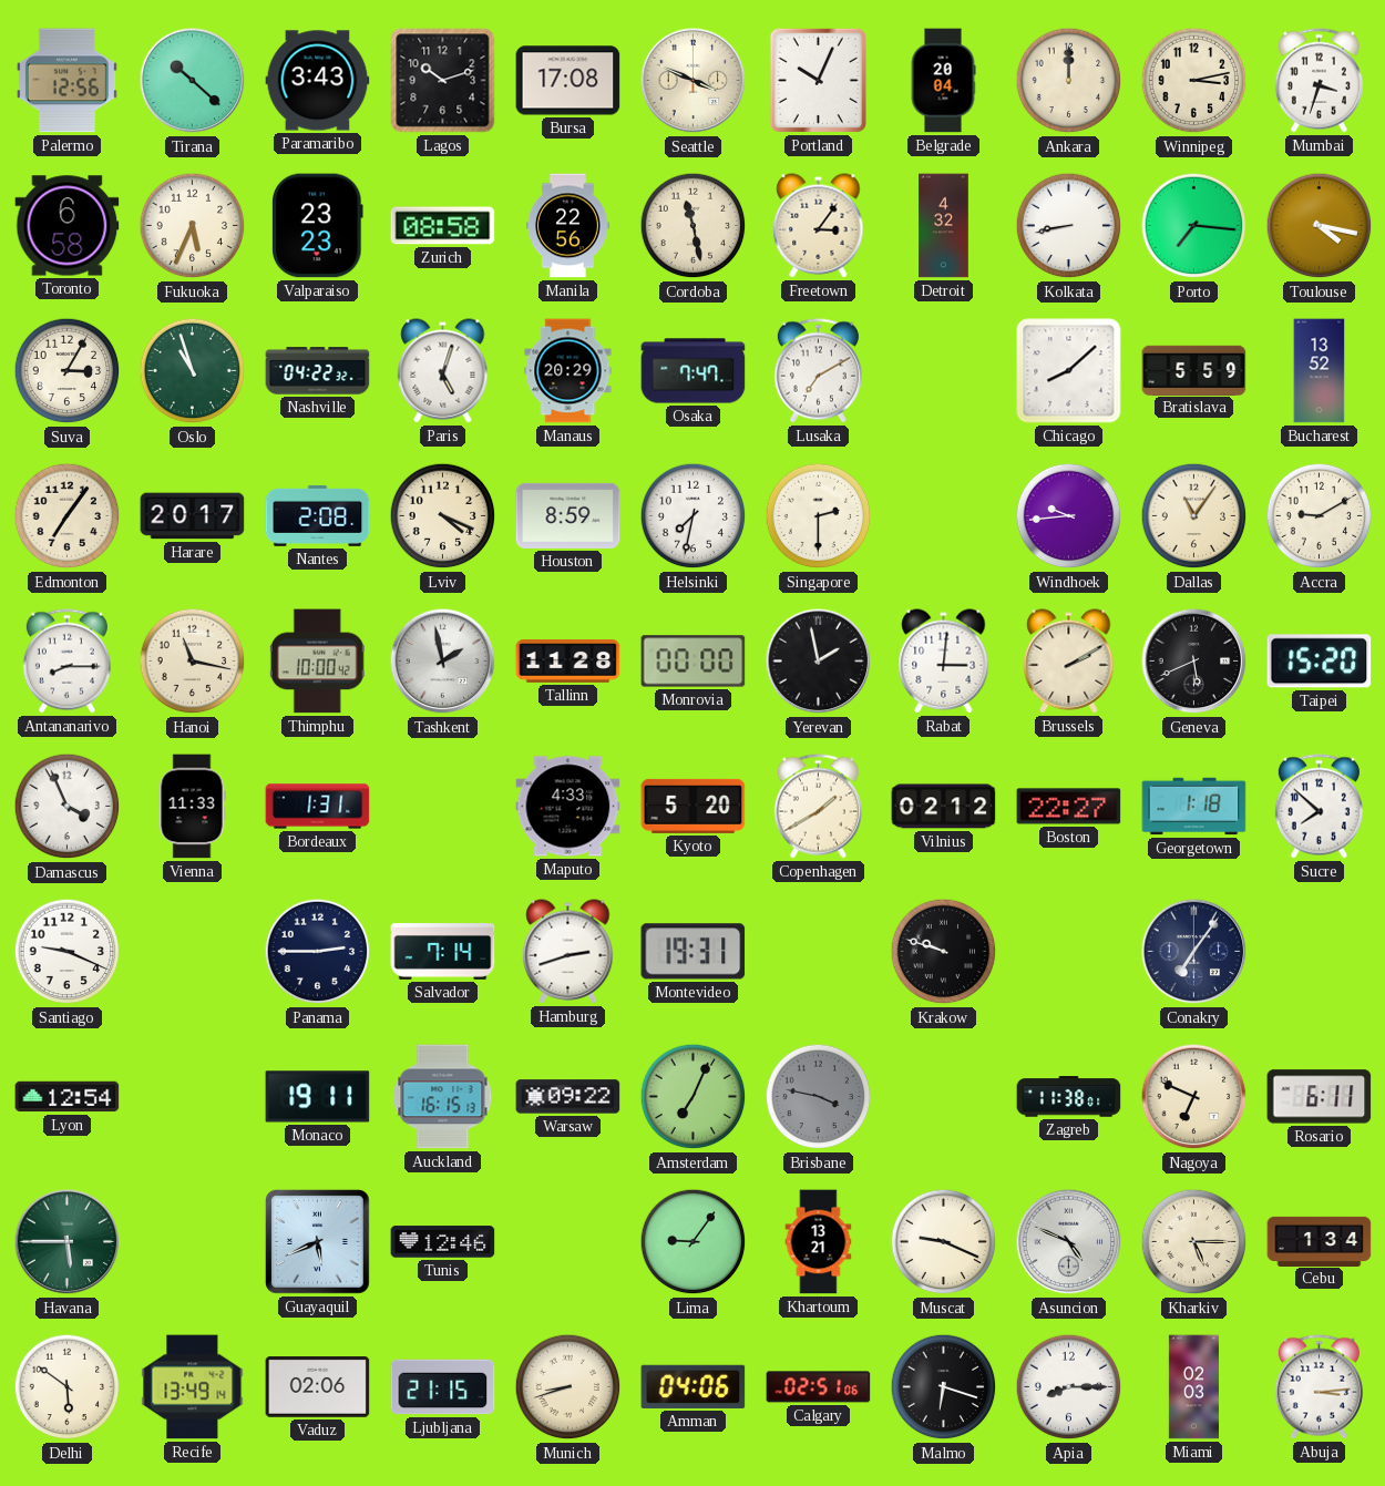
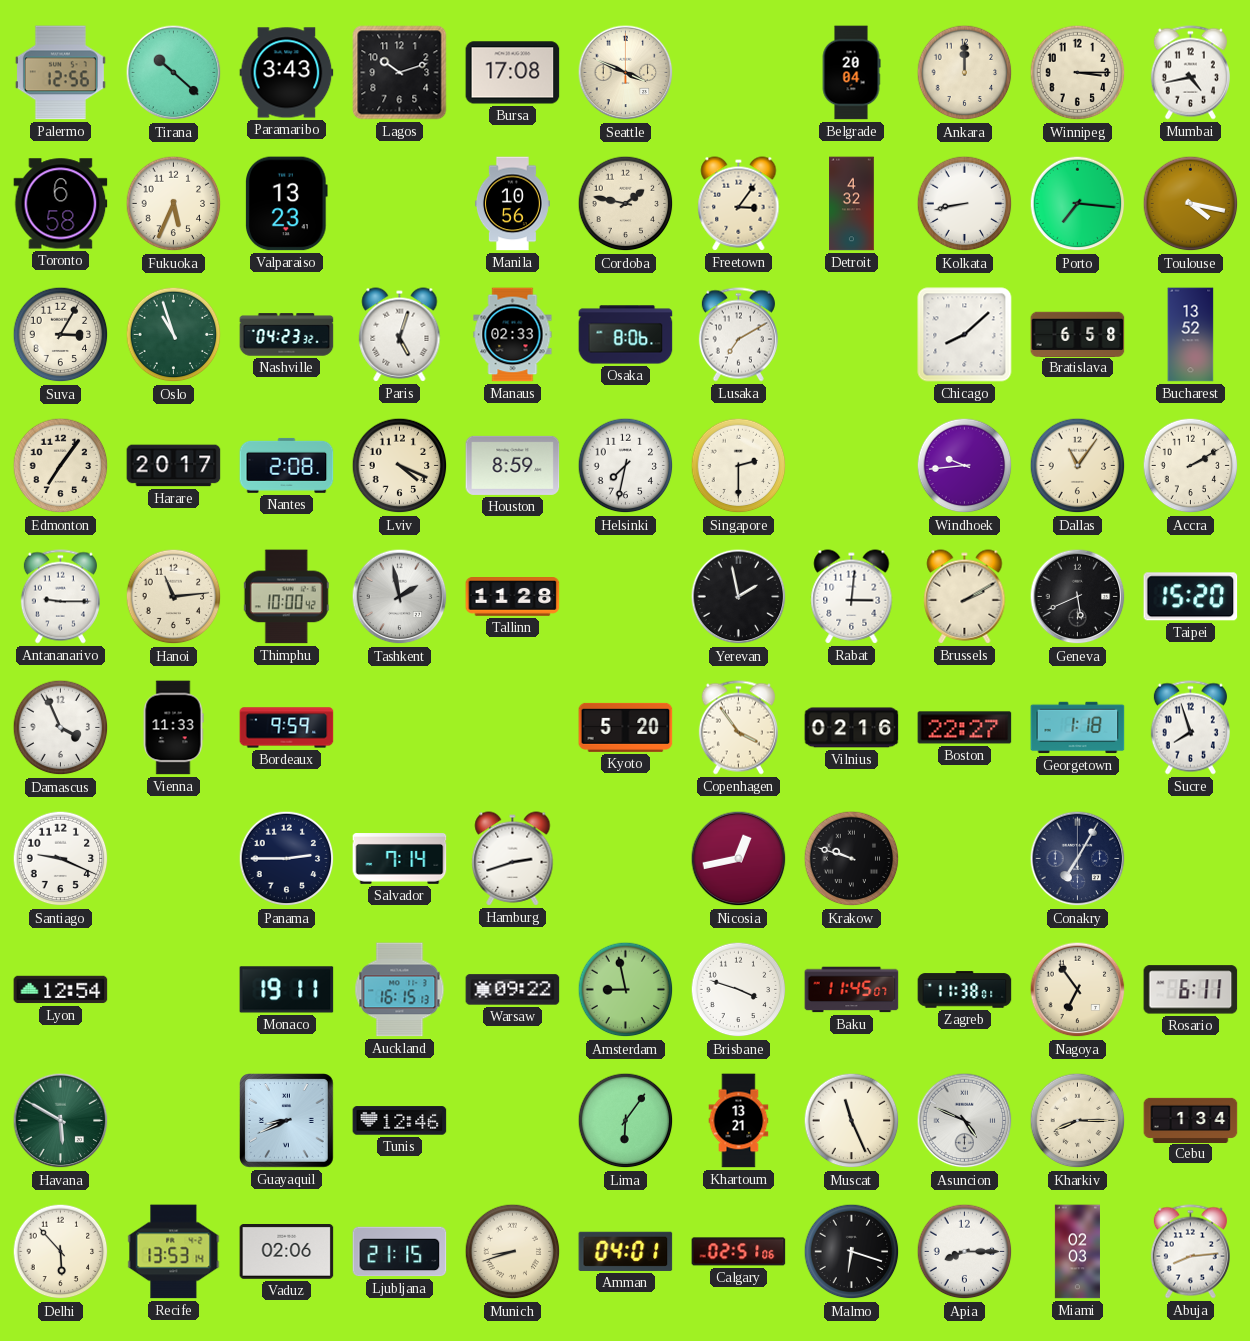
Portland: 10:04 -> none
Winnipeg: 3:13 -> 3:15
Mumbai: 3:33 -> 4:43
Valparaiso: 23:23 -> 13:23
Zurich: 08:58 -> none
Manila: 22:56 -> 10:56
Cordoba: 11:28 -> 1:47
Nashville: 04:22 -> 04:23
Manaus: 20:29 -> 02:33
Osaka: 7:47 -> 8:06
Bratislava: 5:59 -> 6:58
Accra: 9:10 -> 2:10
Antananarivo: 8:15 -> 9:15
Hanoi: 11:17 -> 11:14
Monrovia: 00:00 -> none
Bordeaux: 1:31 -> 9:59
Maputo: 4:33 -> none
Copenhagen: 1:40 -> 3:54
Vilnius: 02:12 -> 02:16
Sucre: 7:52 -> 7:57
Montevideo: 19:31 -> none
Nicosia: none -> 12:43
Conakry: 7:06 -> 7:05
Amsterdam: 7:04 -> 8:58
Brisbane: 3:47 -> 3:48
Brisbane dial: grey -> white
Baku: none -> 11:45
Nagoya: 6:49 -> 6:54
Havana: 5:45 -> 5:50
Guayaquil: 5:41 -> 8:41
Lima: 9:06 -> 6:06
Muscat: 9:19 -> 11:26
Kharkiv: 5:15 -> 8:15
Delhi: 5:51 -> 5:53
Recife: 13:49 -> 13:53
Amman: 04:06 -> 04:01
Abuja: 3:14 -> 8:14
